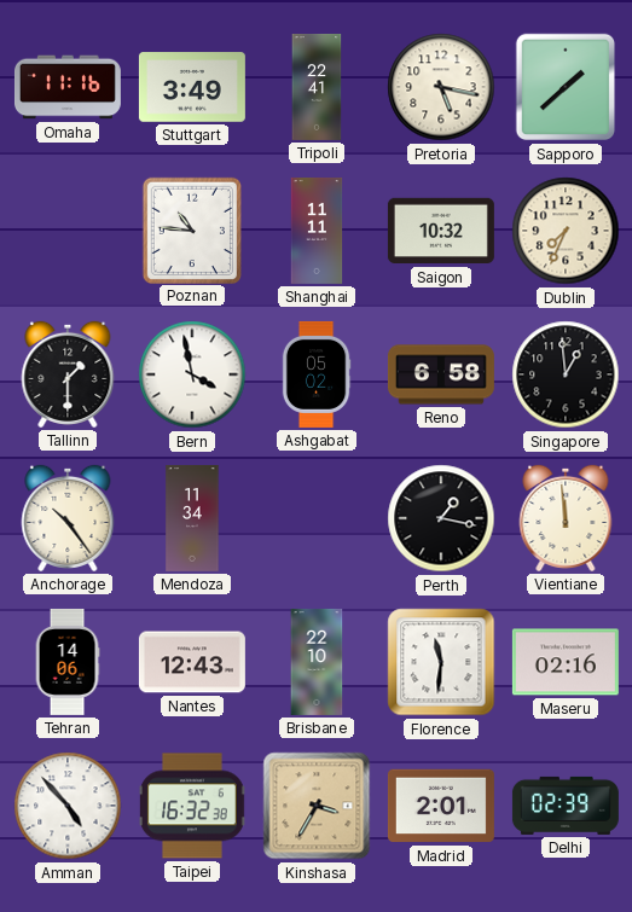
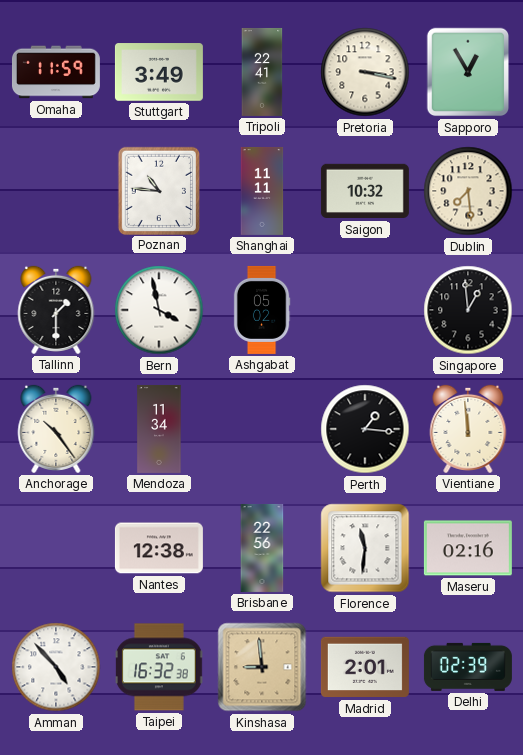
Omaha: 11:16 -> 11:59
Pretoria: 5:17 -> 3:17
Sapporo: 1:38 -> 12:55
Dublin: 7:34 -> 7:29
Reno: 6:58 -> none
Perth: 1:17 -> 1:16
Tehran: 14:06 -> none
Nantes: 12:43 -> 12:38
Brisbane: 22:10 -> 22:56
Kinshasa: 3:35 -> 8:59
